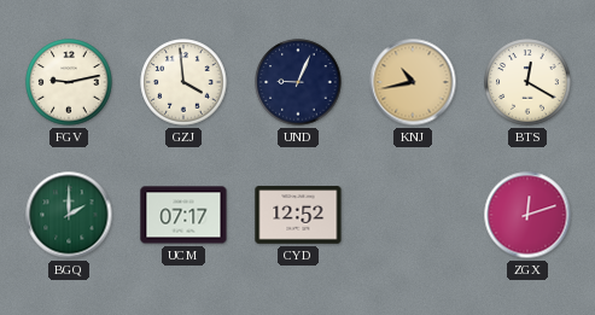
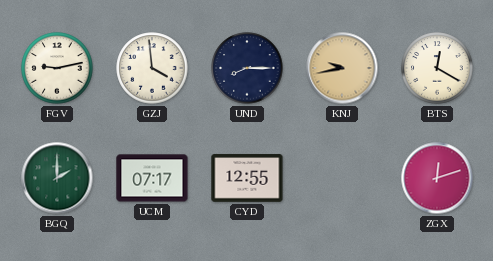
UND: 9:04 -> 8:15
KNJ: 10:43 -> 9:43
CYD: 12:52 -> 12:55
